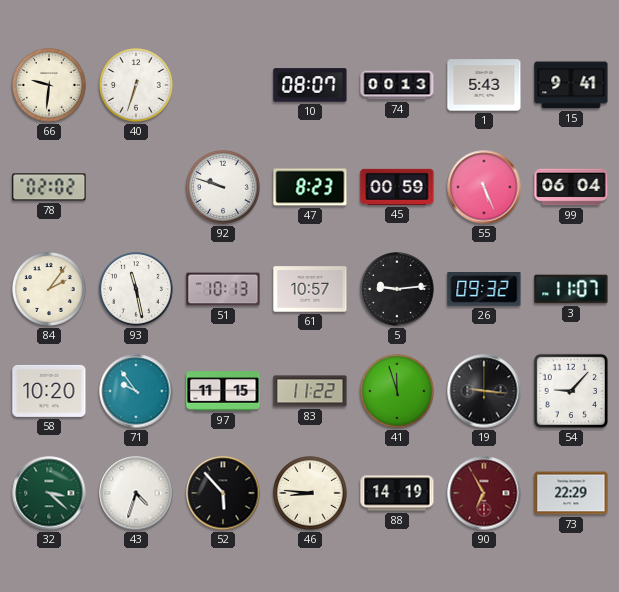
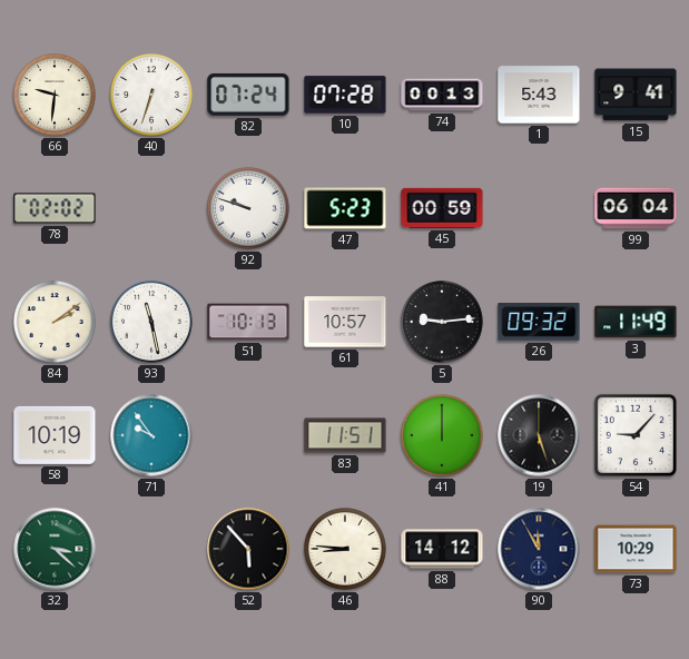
82: none -> 07:24
10: 08:07 -> 07:28
47: 8:23 -> 5:23
55: 5:26 -> none
84: 2:06 -> 2:09
3: 11:07 -> 11:49
58: 10:20 -> 10:19
97: 11:15 -> none
83: 11:22 -> 11:51
41: 11:57 -> 12:00
19: 9:16 -> 5:27
43: 4:33 -> none
88: 14:19 -> 14:12
90: 6:55 -> 11:55
90 dial: burgundy -> navy
73: 22:29 -> 10:29
